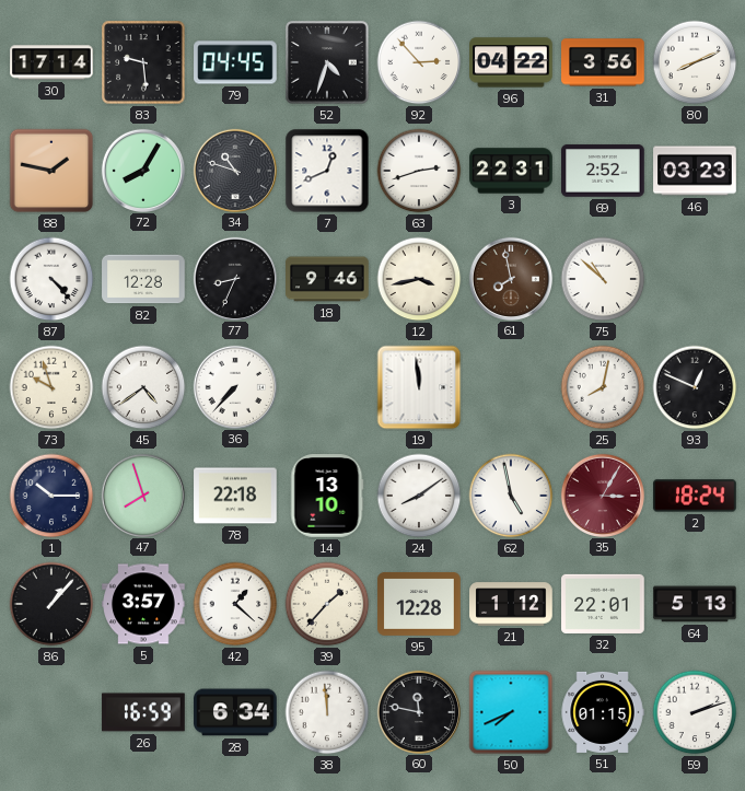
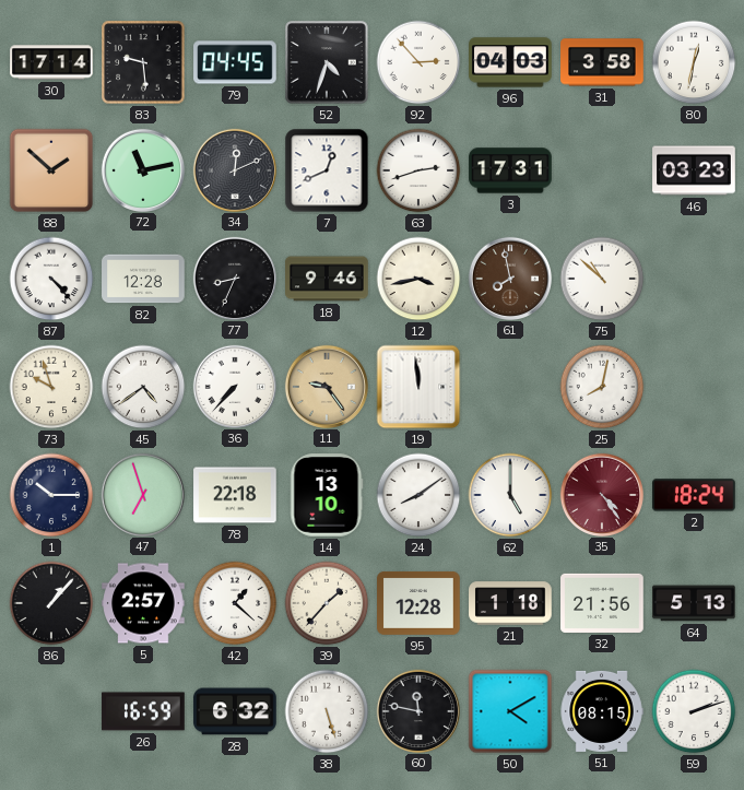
96: 04:22 -> 04:03
31: 3:56 -> 3:58
80: 8:11 -> 12:32
88: 1:47 -> 1:52
72: 8:05 -> 11:13
34: 10:48 -> 12:11
3: 22:31 -> 17:31
69: 2:52 -> none
11: none -> 9:24
93: 12:49 -> none
47: 7:57 -> 6:57
62: 4:58 -> 5:00
35: 3:05 -> 4:24
5: 3:57 -> 2:57
21: 1:12 -> 1:18
32: 22:01 -> 21:56
28: 6:34 -> 6:32
38: 11:59 -> 5:27
50: 7:41 -> 4:10
51: 01:15 -> 08:15
